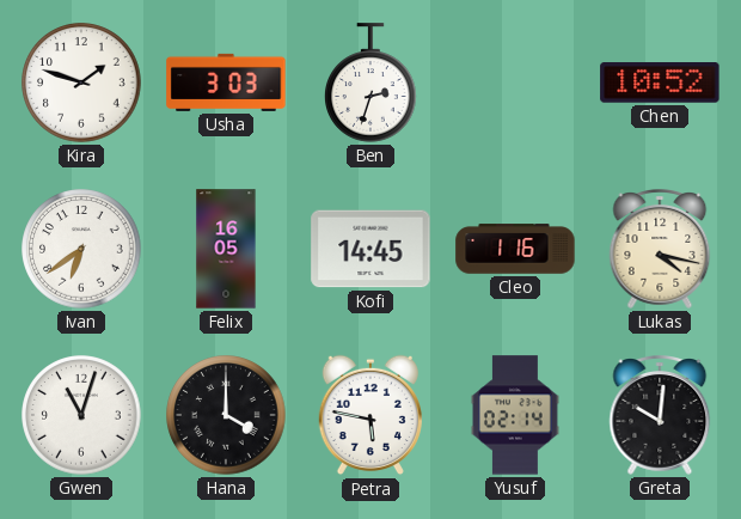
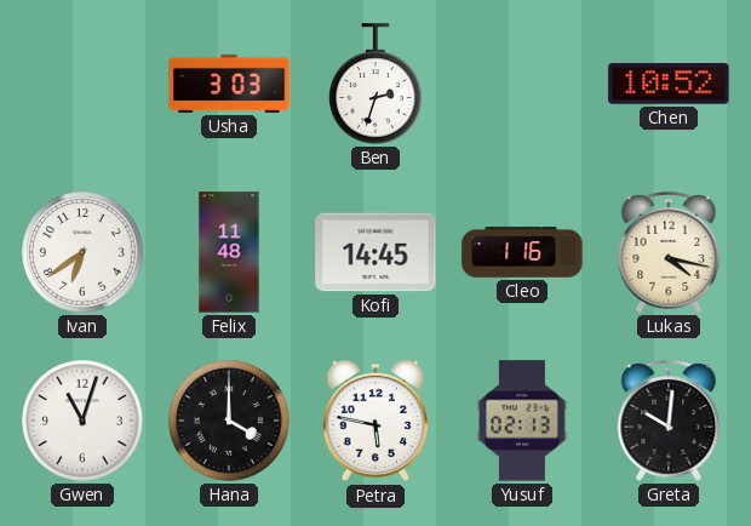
Kira: 1:48 -> none
Felix: 16:05 -> 11:48
Yusuf: 02:14 -> 02:13
